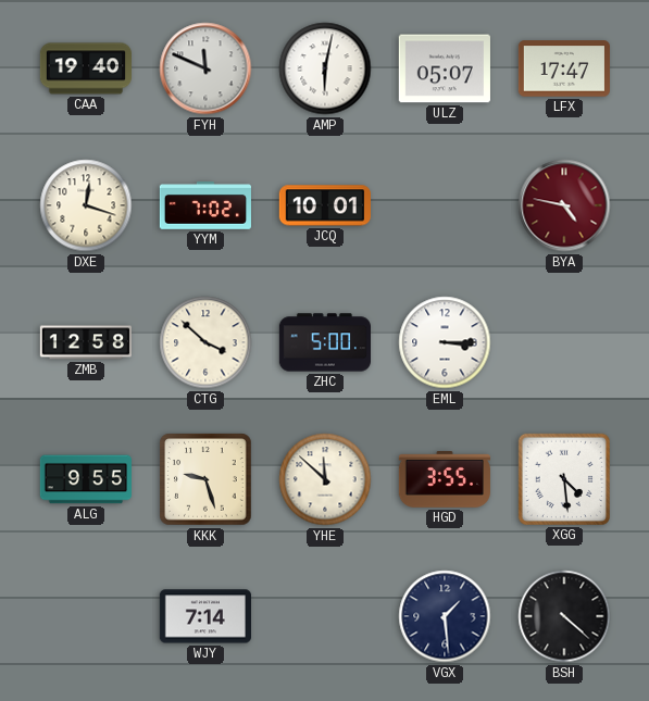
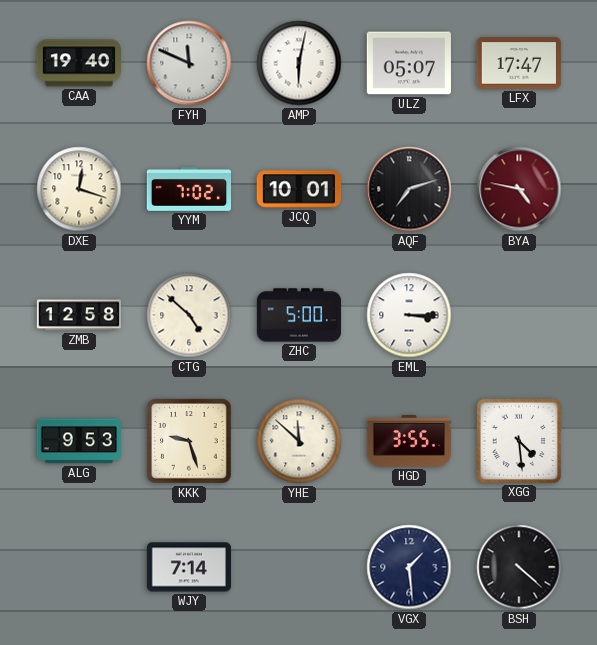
AQF: none -> 7:12
CTG: 3:52 -> 4:52
ALG: 9:55 -> 9:53
